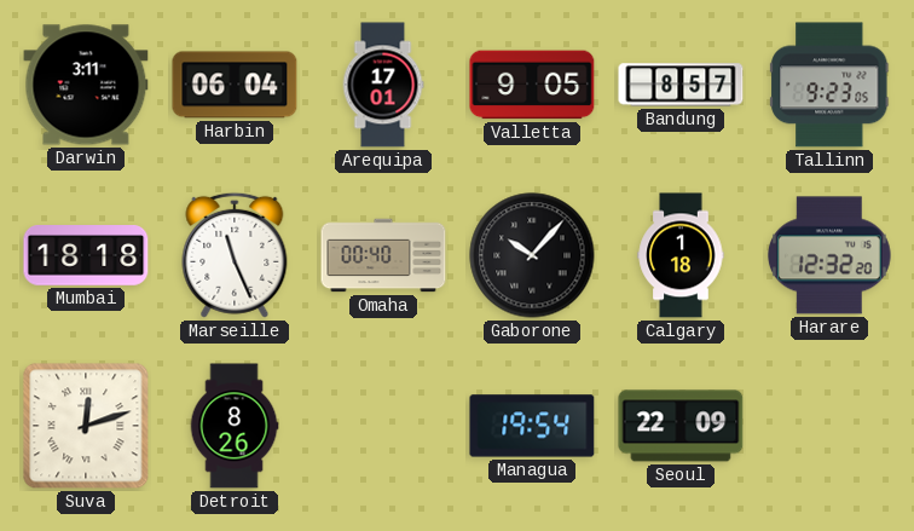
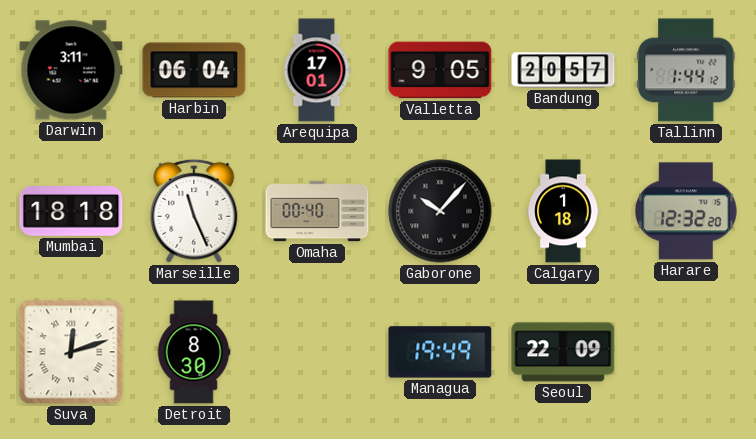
Bandung: 8:57 -> 20:57
Tallinn: 9:23 -> 1:44
Detroit: 8:26 -> 8:30
Managua: 19:54 -> 19:49
